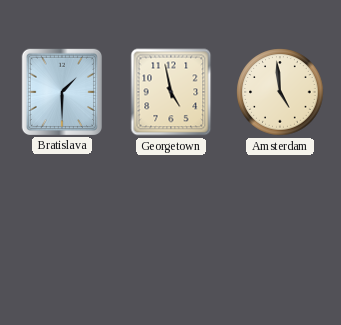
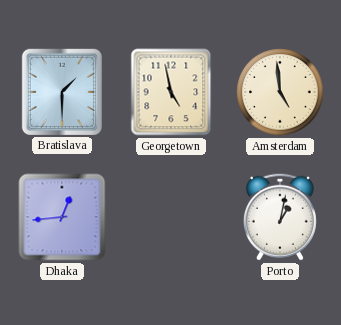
Dhaka: none -> 12:44
Porto: none -> 1:02
